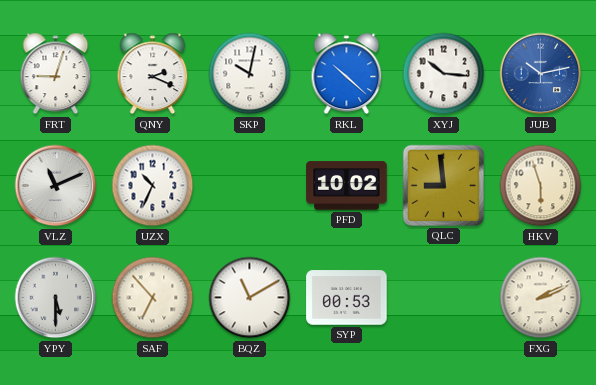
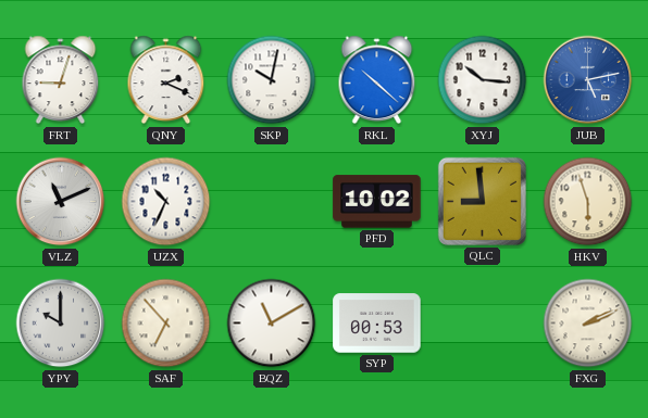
JUB: 10:13 -> 5:13
YPY: 5:30 -> 10:00
